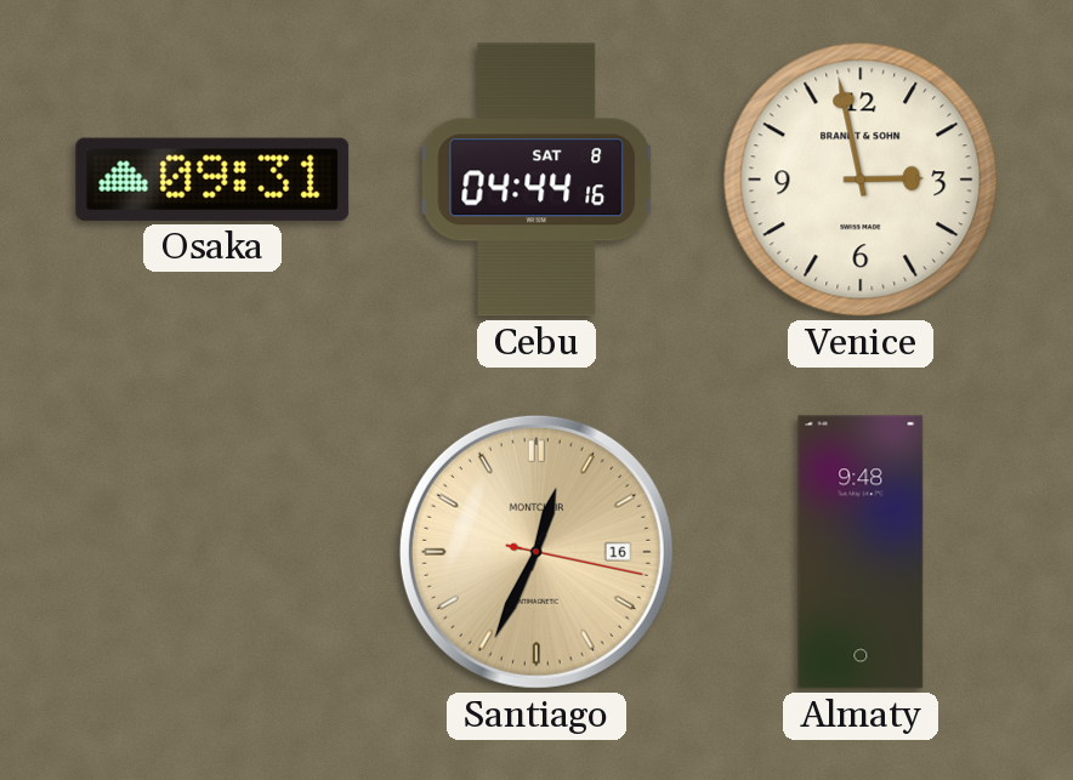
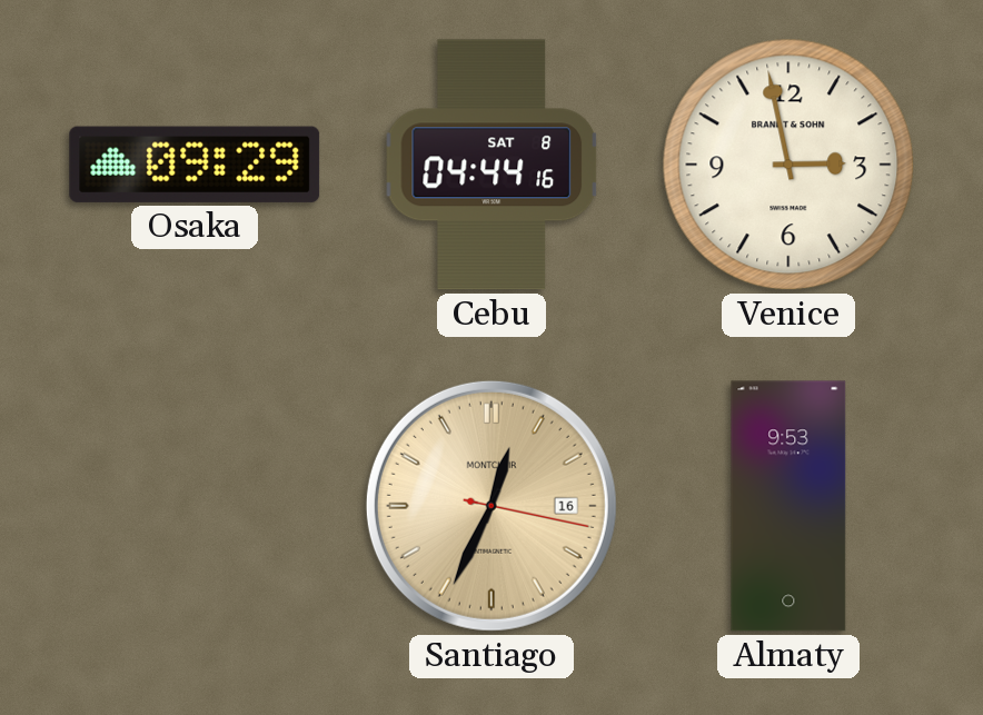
Osaka: 09:31 -> 09:29
Almaty: 9:48 -> 9:53
